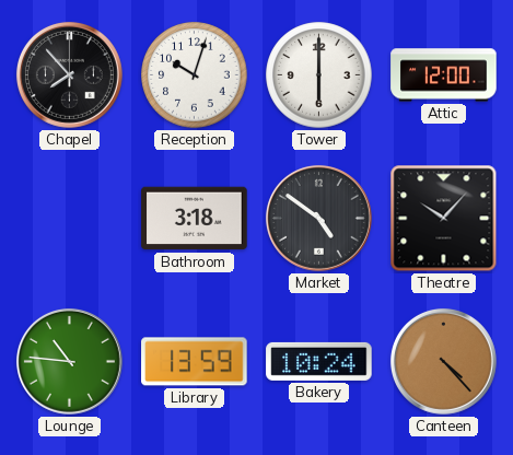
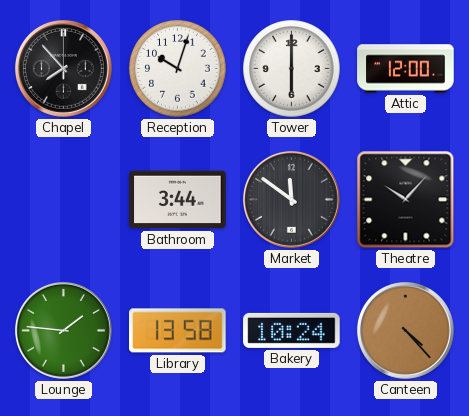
Bathroom: 3:18 -> 3:44
Market: 4:51 -> 11:51
Lounge: 10:46 -> 1:46
Library: 13:59 -> 13:58
